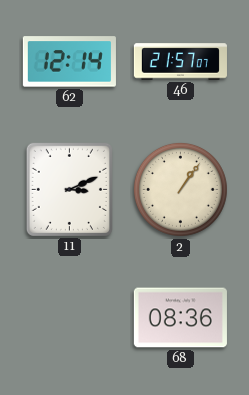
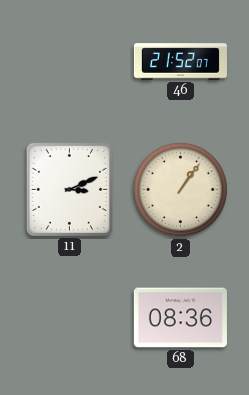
62: 12:14 -> none
46: 21:57 -> 21:52
